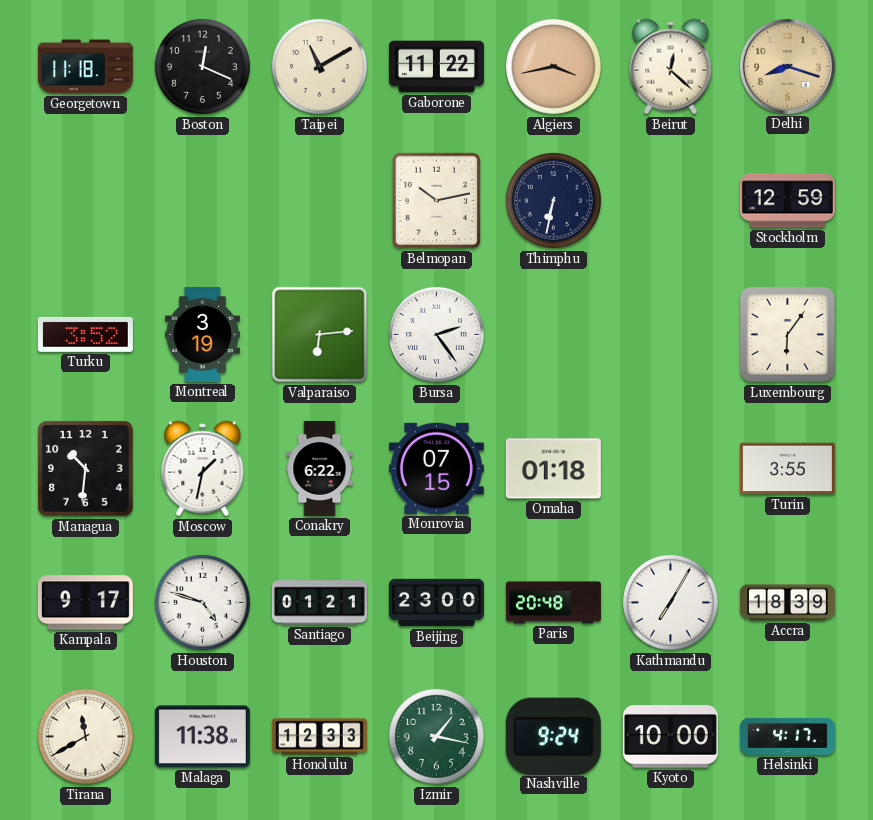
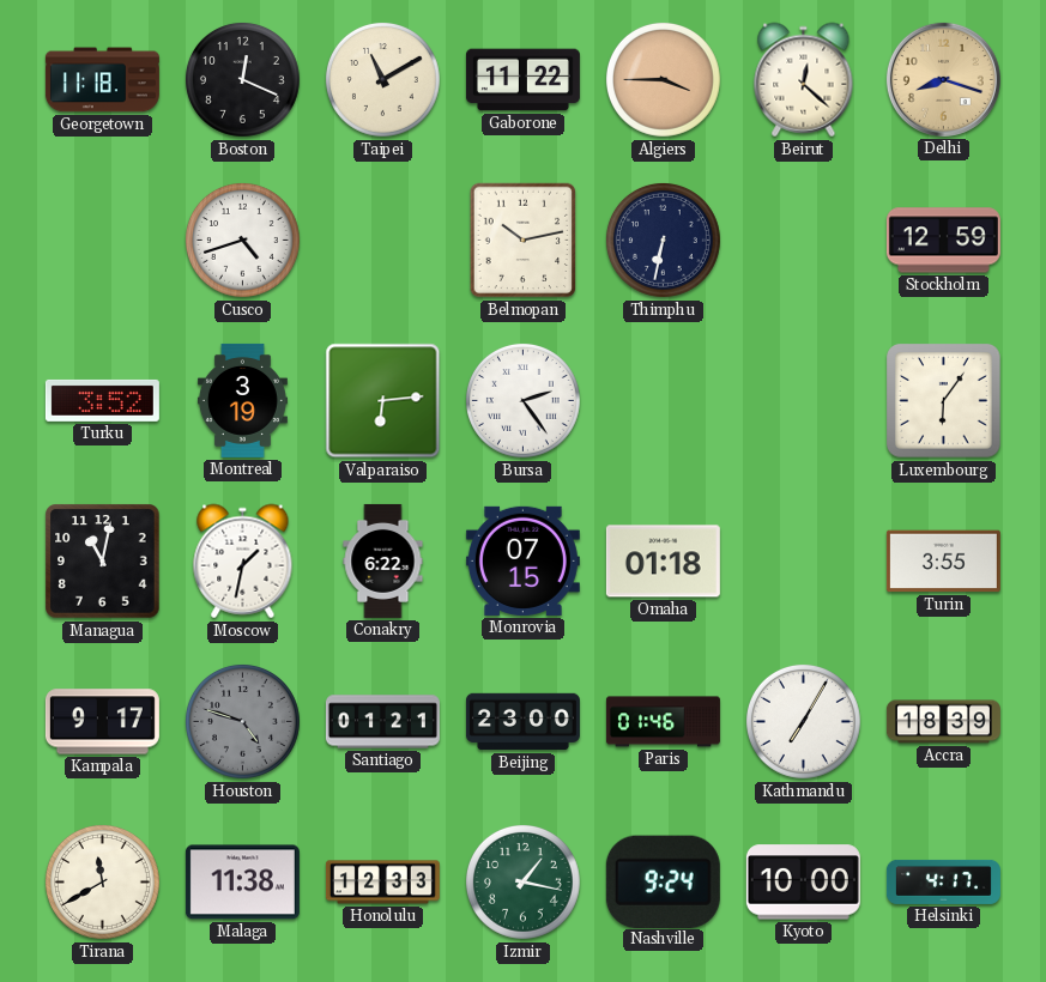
Algiers: 3:43 -> 3:45
Cusco: none -> 4:42
Managua: 10:31 -> 11:02
Houston dial: white -> grey
Paris: 20:48 -> 01:46
